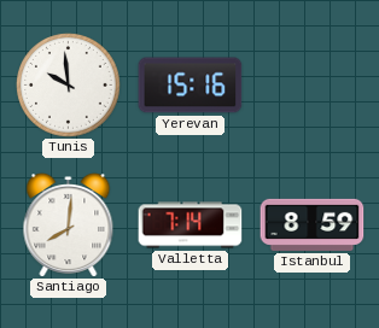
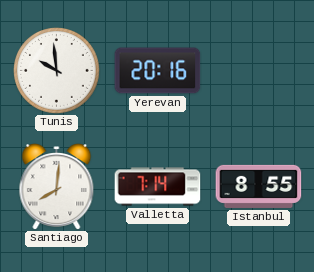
Yerevan: 15:16 -> 20:16
Istanbul: 8:59 -> 8:55
